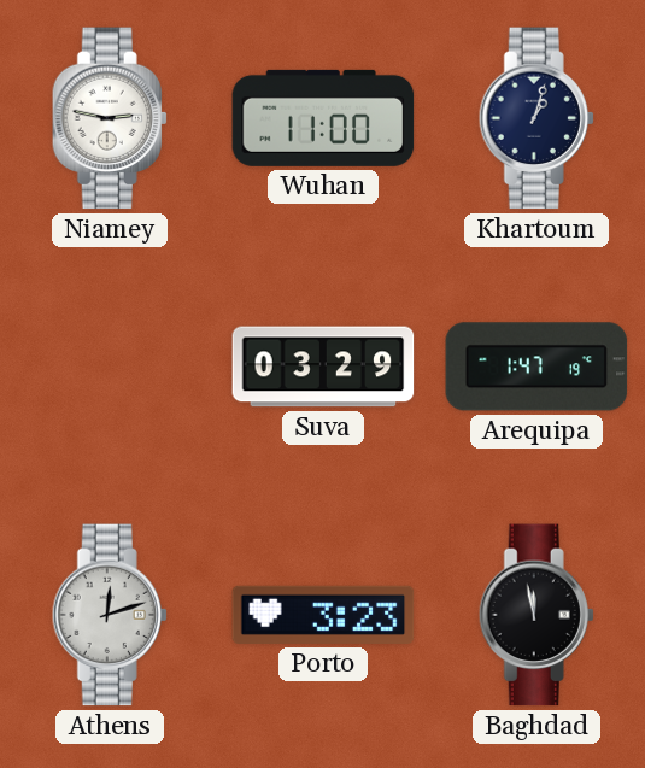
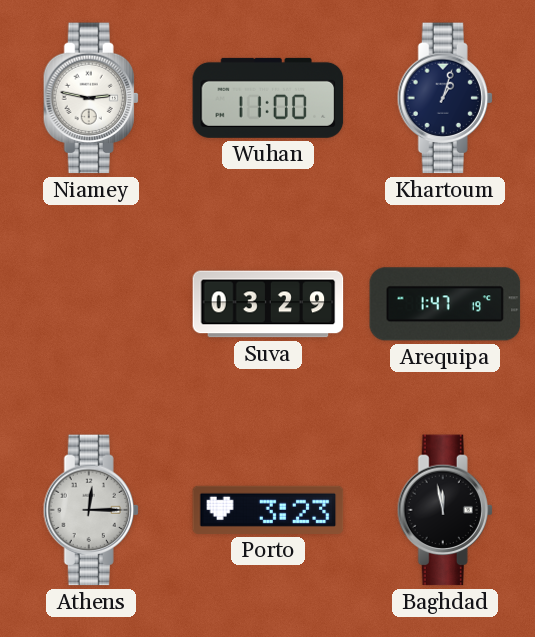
Athens: 12:12 -> 12:15
